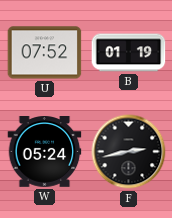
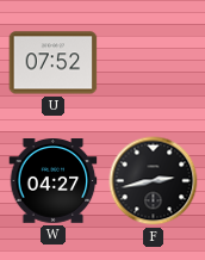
B: 01:19 -> none
W: 05:24 -> 04:27
